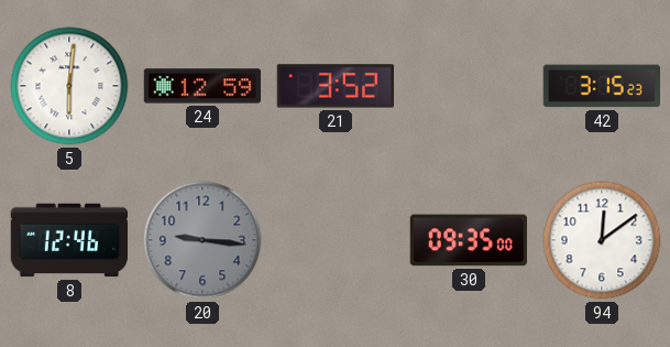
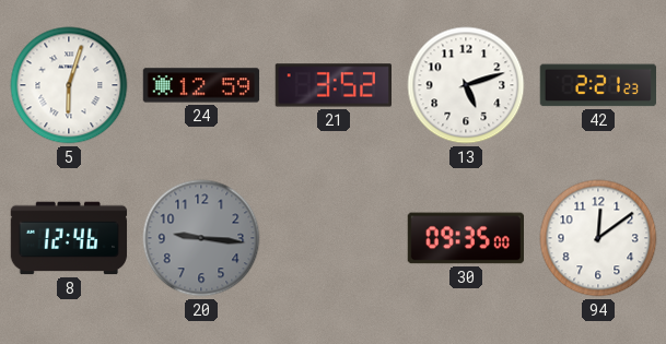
5: 6:01 -> 6:03
13: none -> 5:12
42: 3:15 -> 2:21
